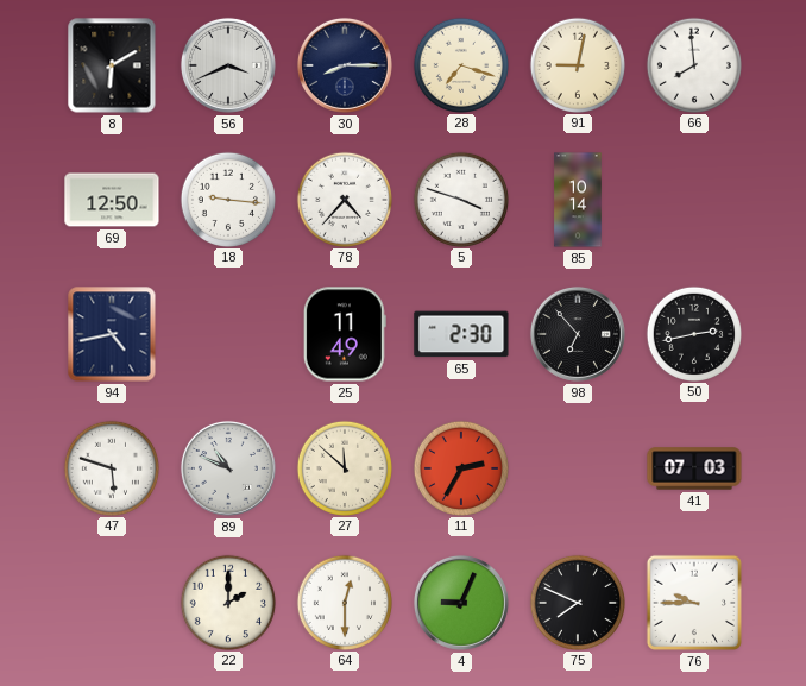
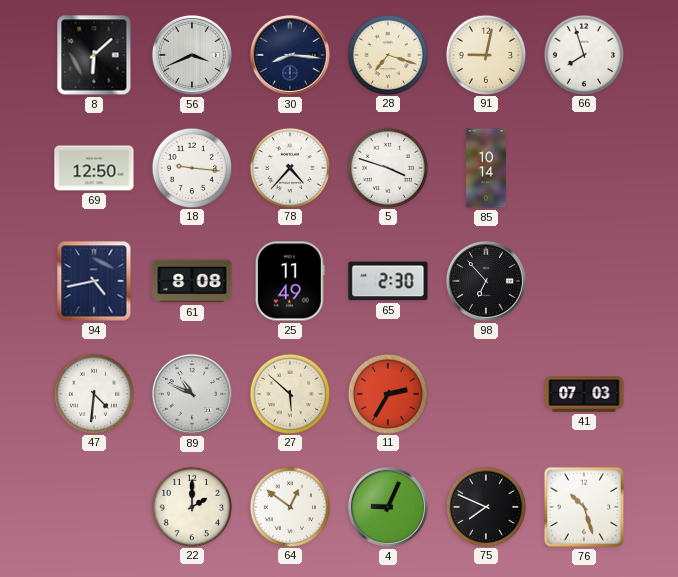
8: 6:10 -> 6:08
30: 8:15 -> 8:16
66: 7:59 -> 7:57
61: none -> 8:08
50: 2:43 -> none
47: 5:48 -> 4:31
27: 11:52 -> 5:52
64: 12:30 -> 12:51
76: 9:45 -> 10:27
